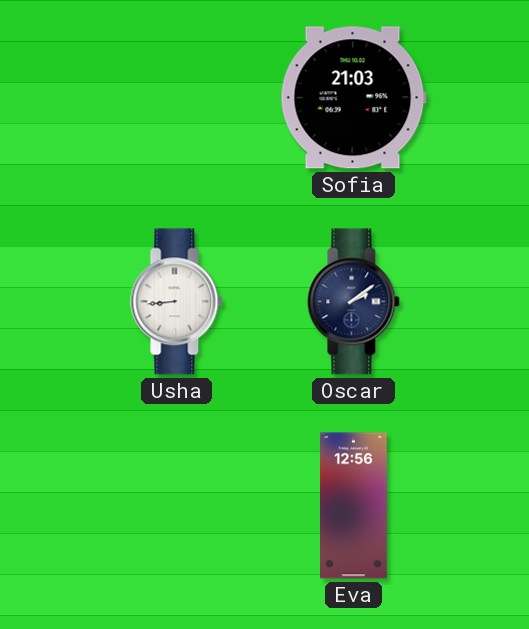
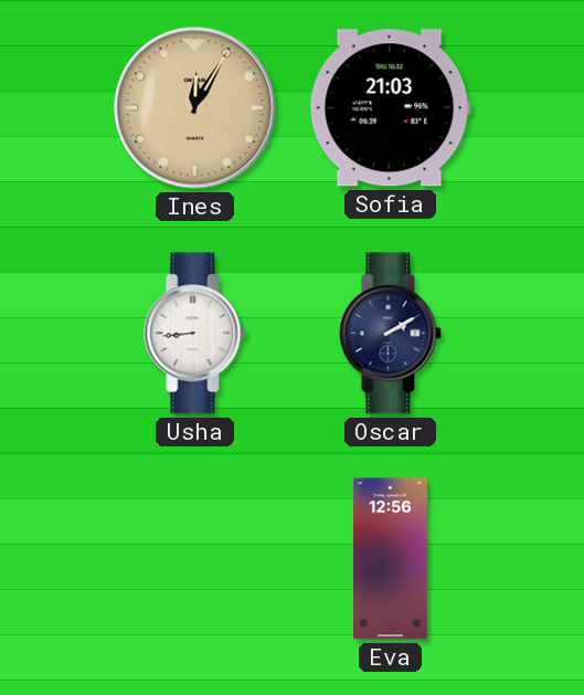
Ines: none -> 12:05
Oscar: 2:09 -> 2:10
